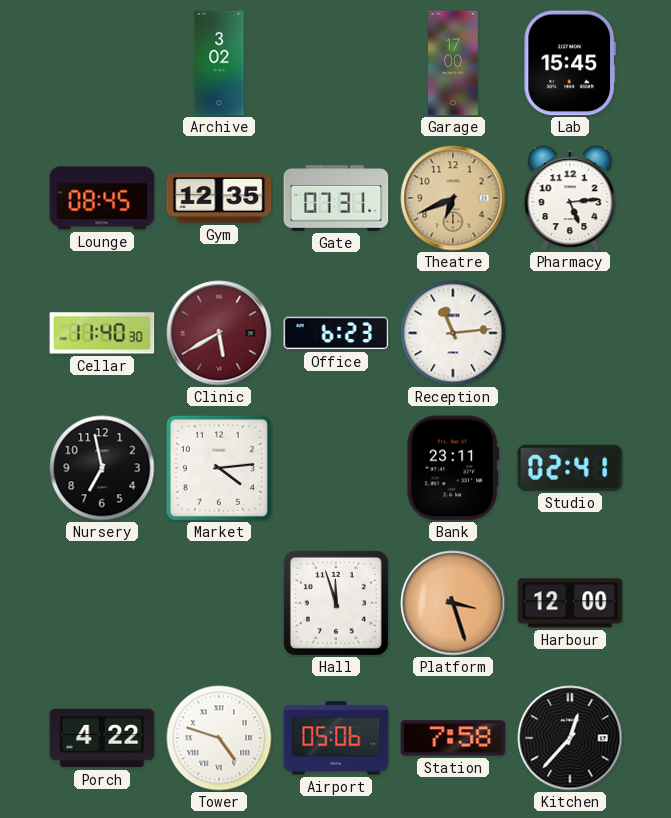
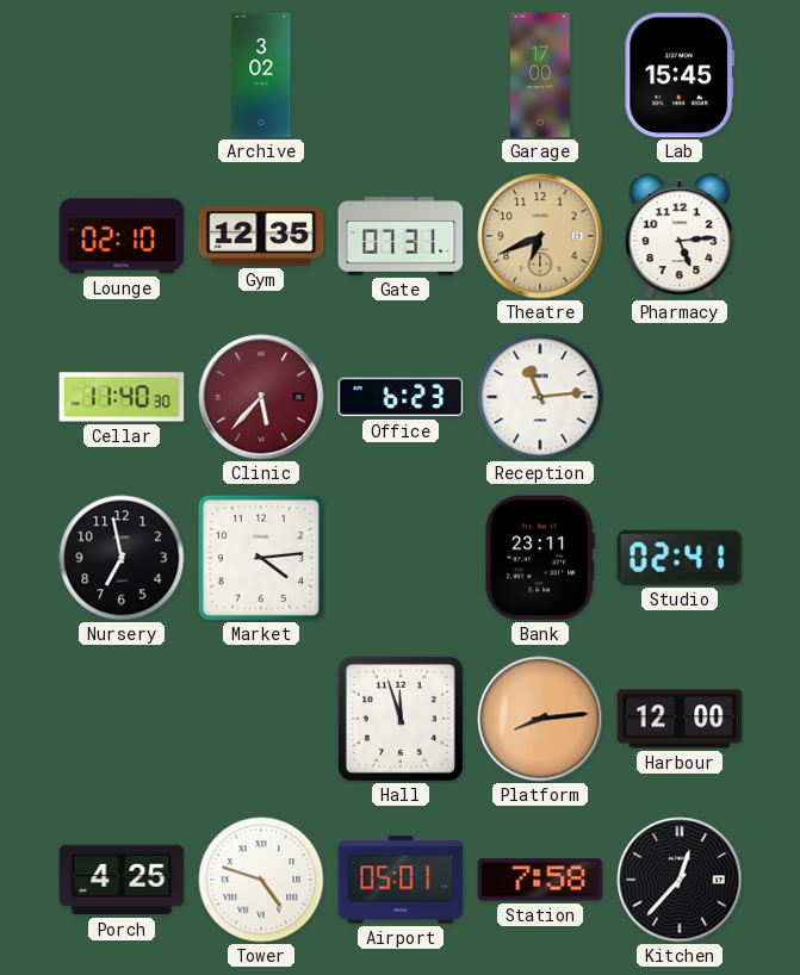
Lounge: 08:45 -> 02:10
Clinic: 5:40 -> 5:37
Platform: 3:27 -> 8:14
Porch: 4:22 -> 4:25
Airport: 05:06 -> 05:01
